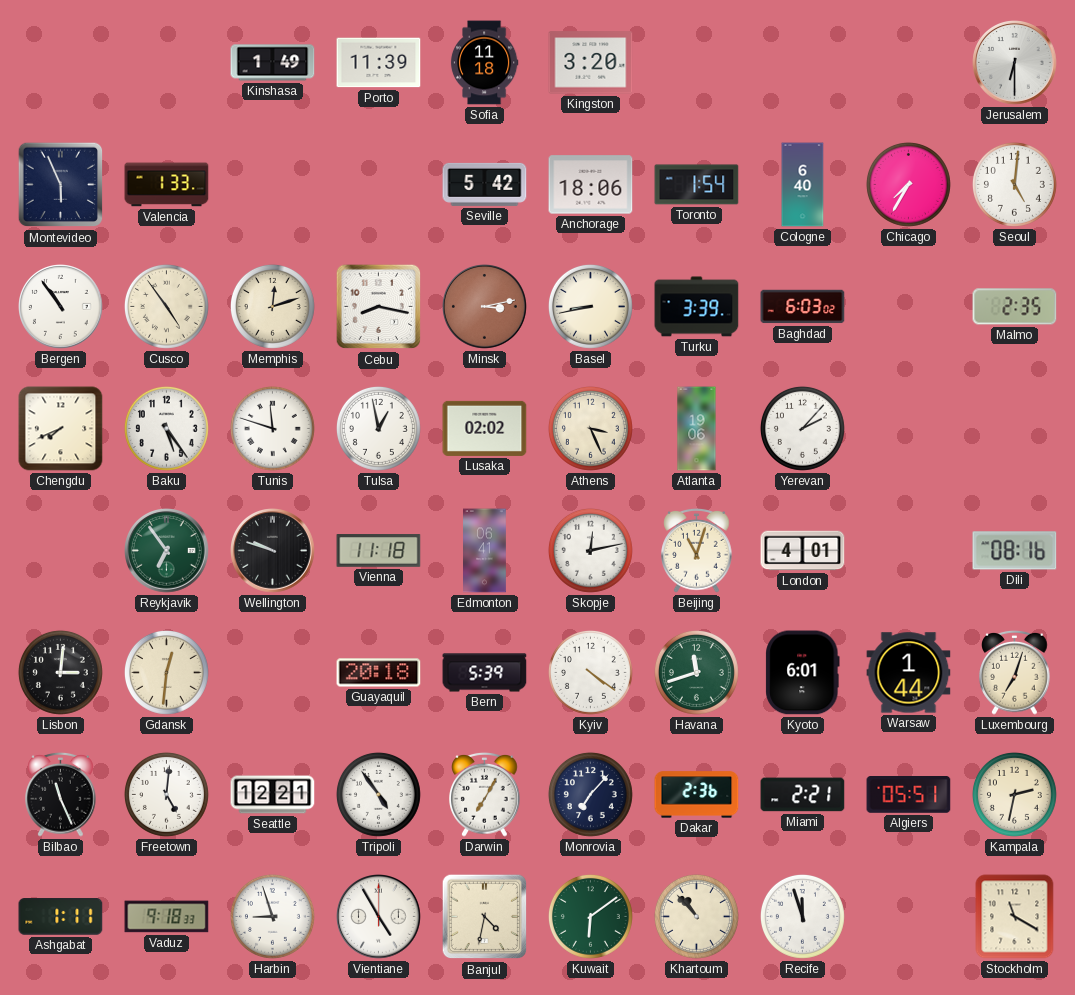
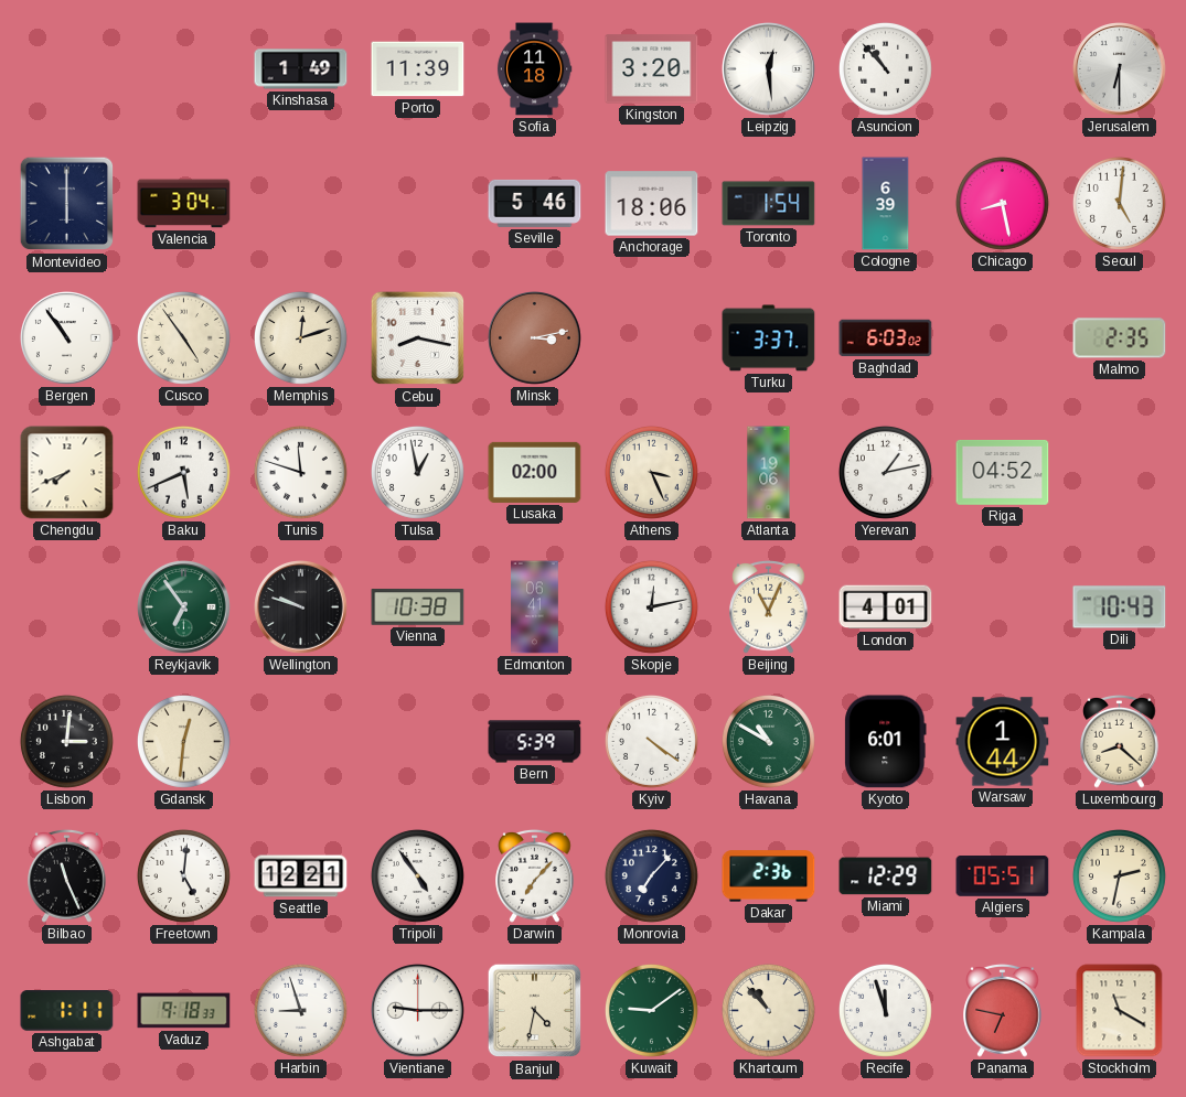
Leipzig: none -> 12:29
Asuncion: none -> 10:53
Montevideo: 5:56 -> 6:00
Valencia: 1:33 -> 3:04
Seville: 5:42 -> 5:46
Cologne: 6:40 -> 6:39
Chicago: 7:35 -> 8:28
Basel: 8:43 -> none
Turku: 3:39 -> 3:37
Baku: 5:24 -> 5:41
Lusaka: 02:02 -> 02:00
Yerevan: 2:07 -> 1:13
Riga: none -> 04:52
Vienna: 11:18 -> 10:38
Beijing: 11:03 -> 11:04
Dili: 08:16 -> 10:43
Guayaquil: 20:18 -> none
Havana: 11:42 -> 10:50
Luxembourg: 7:03 -> 8:22
Darwin: 7:05 -> 7:07
Miami: 2:21 -> 12:29
Vientiane: 4:55 -> 9:15
Kuwait: 6:09 -> 9:09
Panama: none -> 6:47
